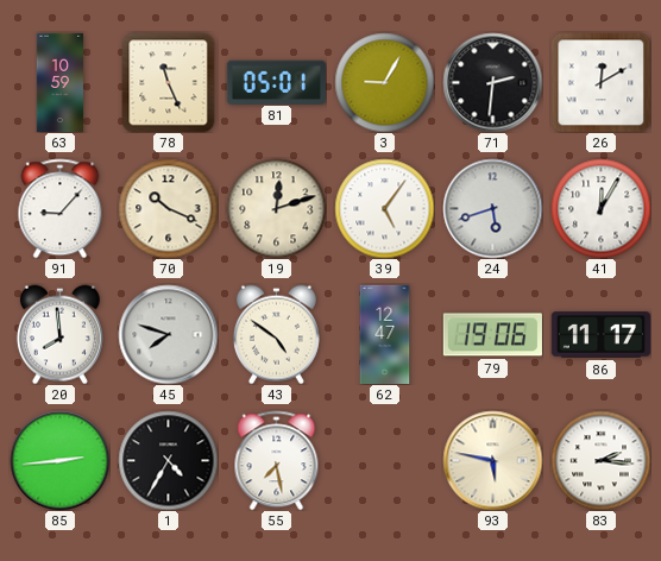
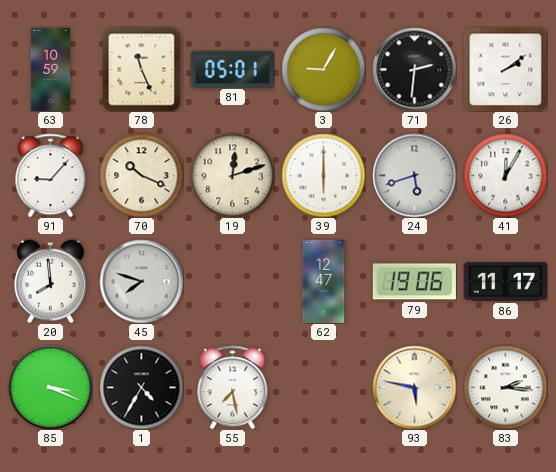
26: 12:10 -> 2:09
39: 5:06 -> 6:00
43: 4:51 -> none
85: 2:44 -> 3:19
